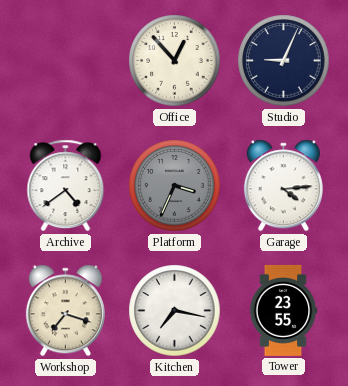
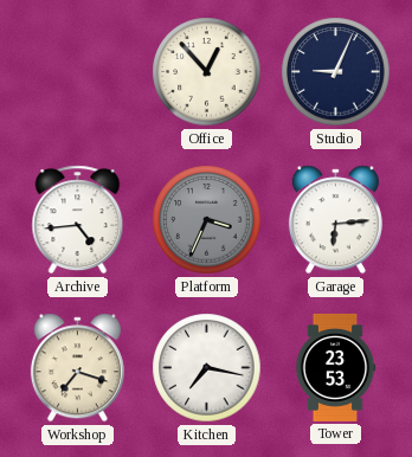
Archive: 4:39 -> 4:44
Garage: 4:14 -> 6:14
Tower: 23:55 -> 23:53
